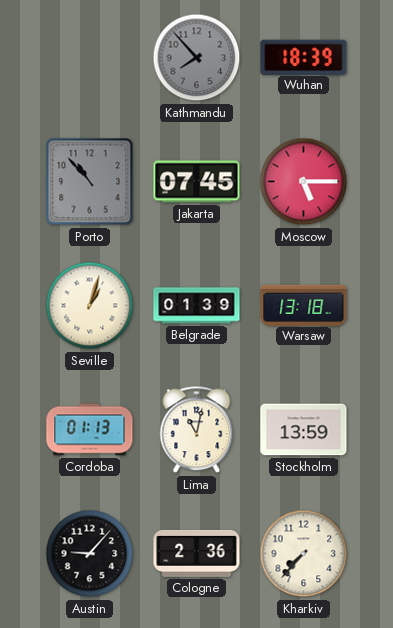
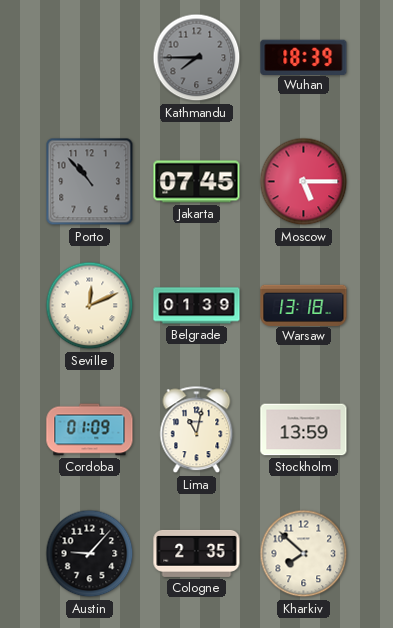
Kathmandu: 7:53 -> 7:45
Seville: 1:03 -> 12:11
Cordoba: 01:13 -> 01:09
Cologne: 2:36 -> 2:35
Kharkiv: 7:37 -> 7:52
